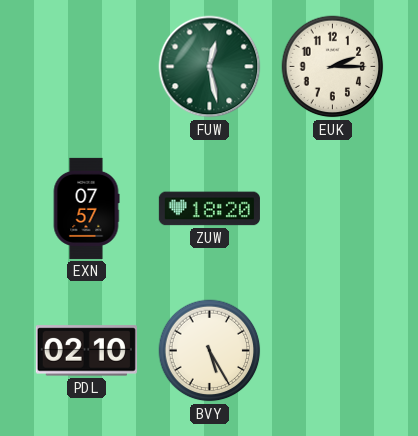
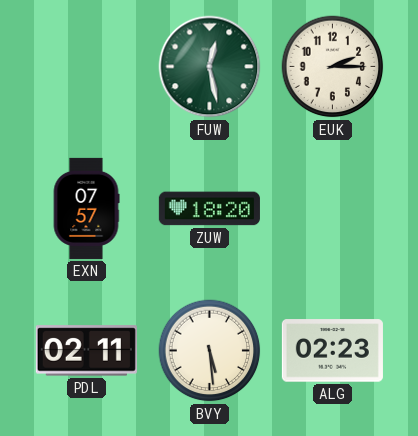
PDL: 02:10 -> 02:11
BVY: 5:25 -> 5:29
ALG: none -> 02:23
